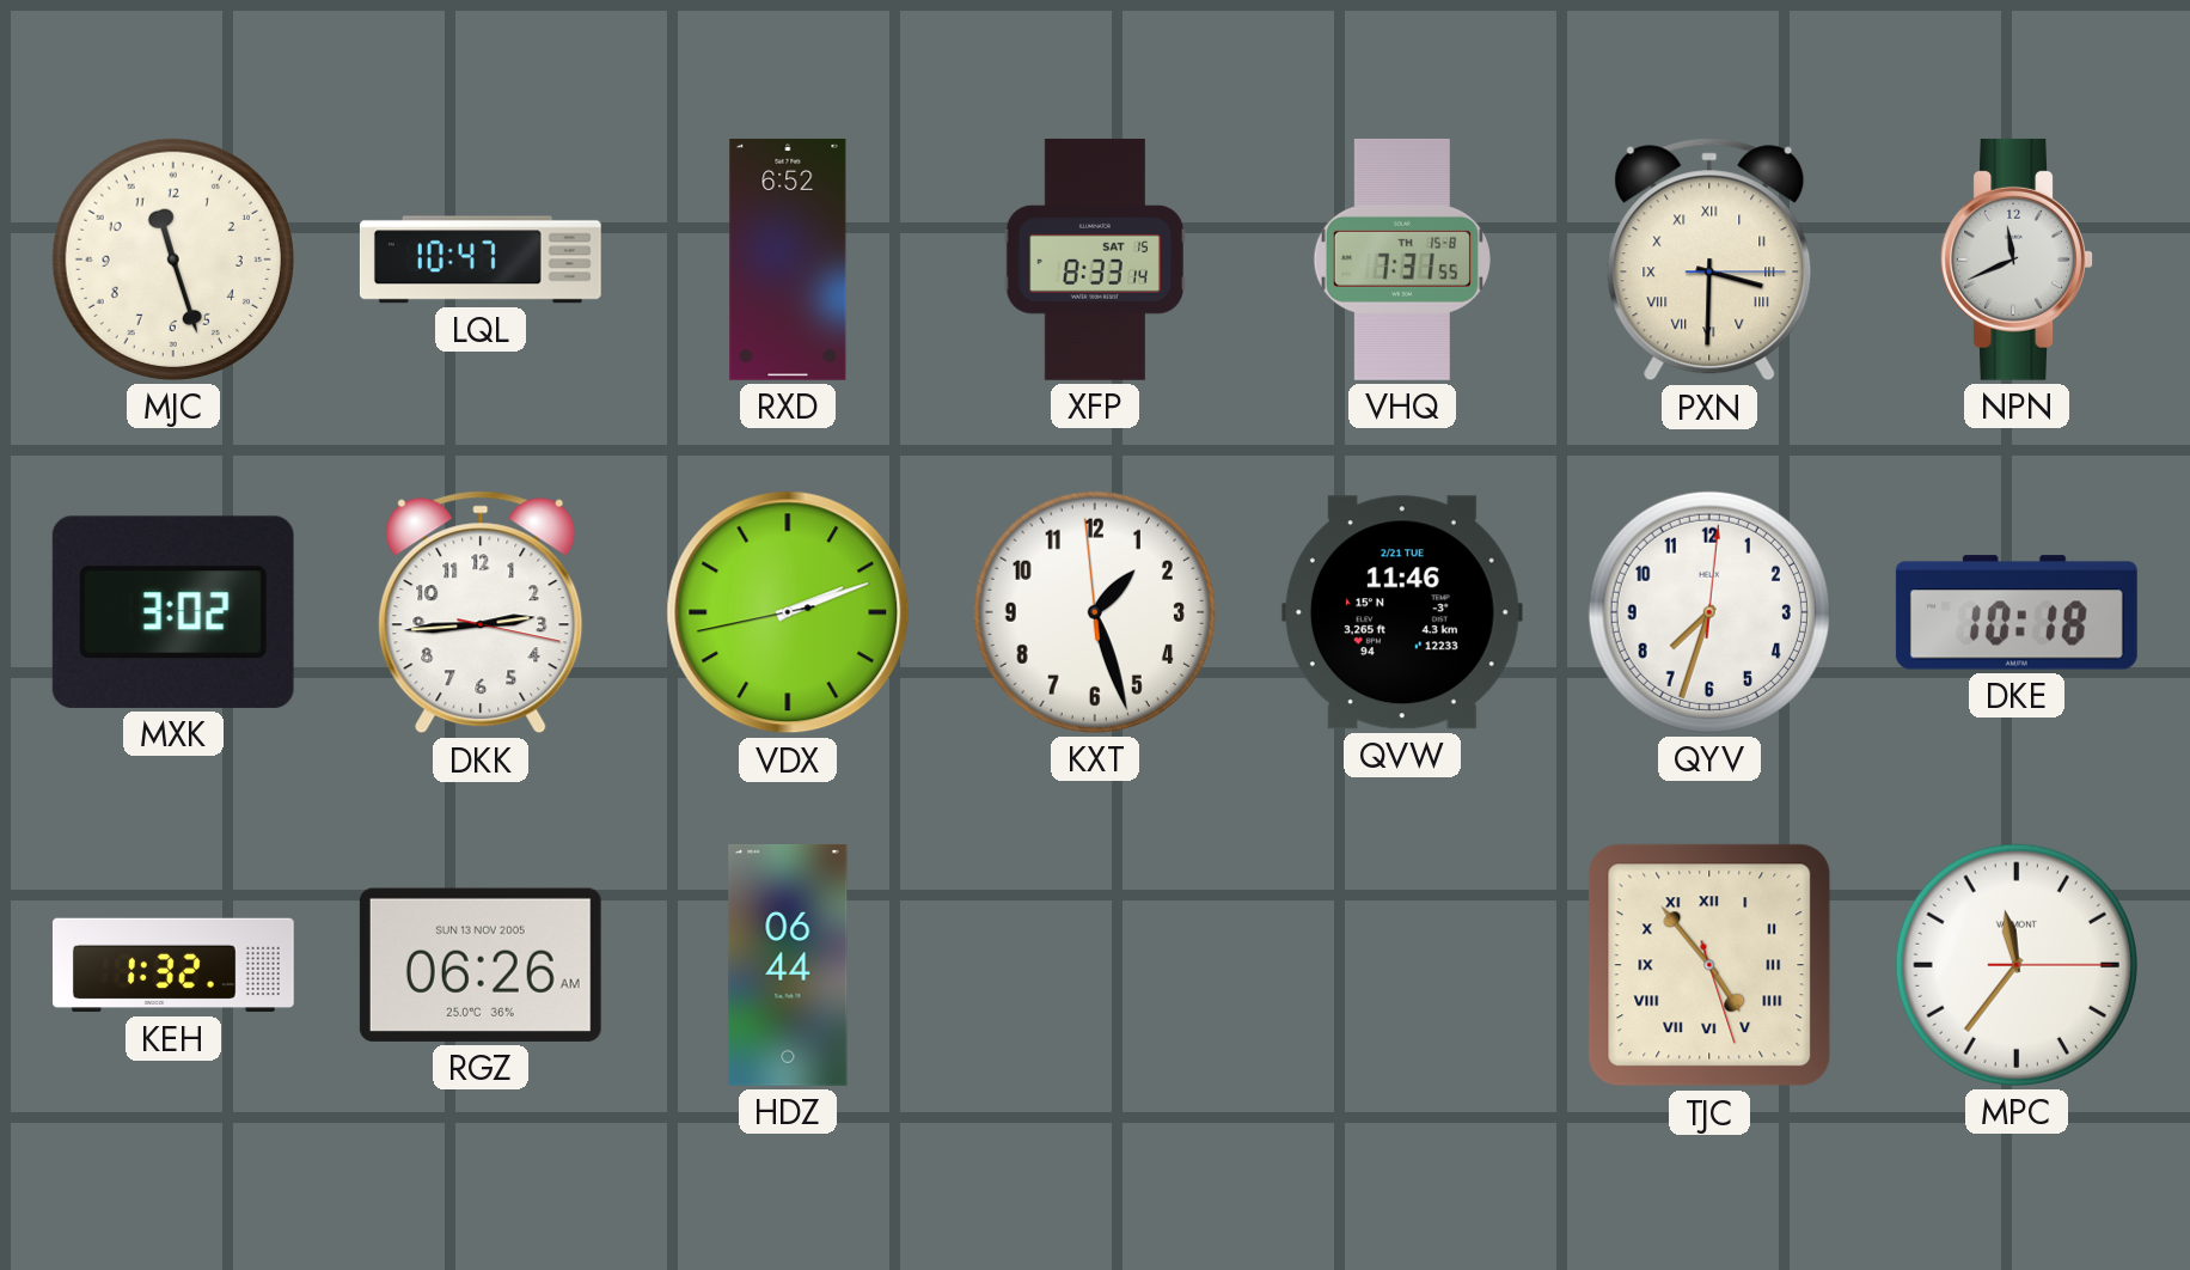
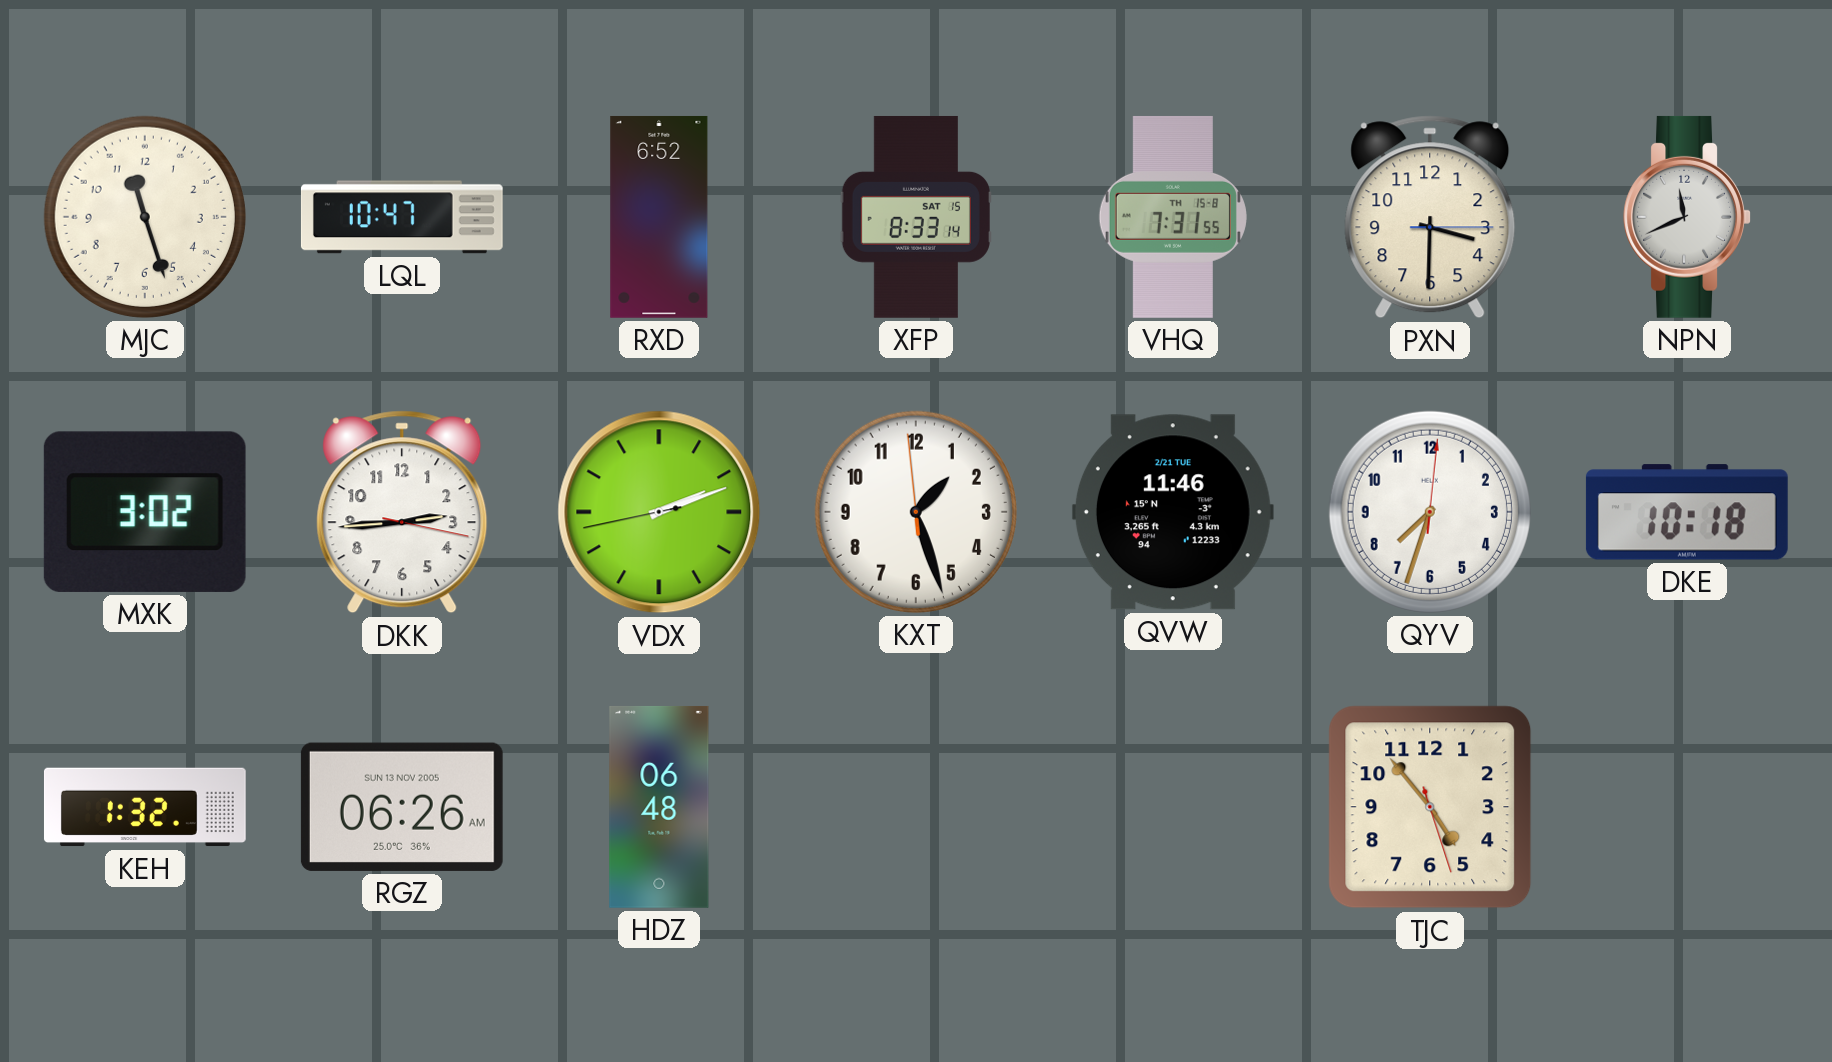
PXN numerals: Roman -> Arabic
HDZ: 06:44 -> 06:48
TJC numerals: Roman -> Arabic
MPC: 11:36 -> none
